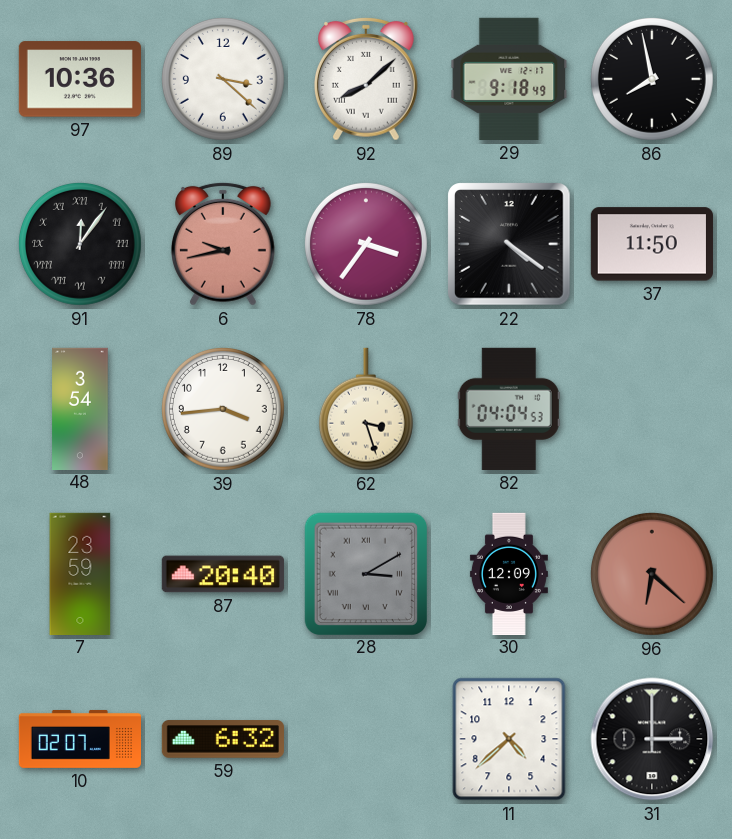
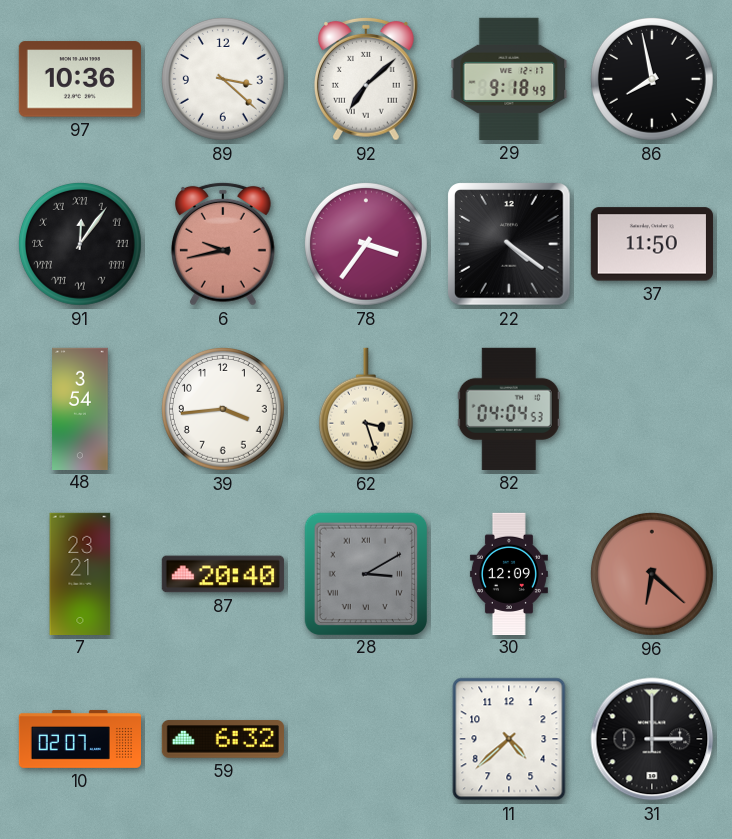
92: 8:08 -> 7:08
7: 23:59 -> 23:21
